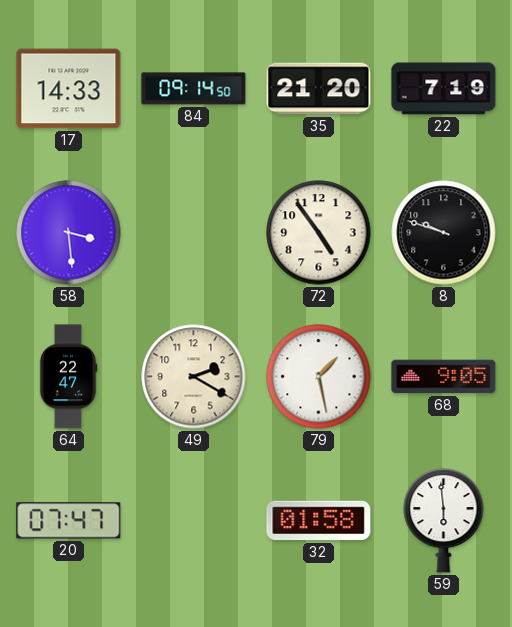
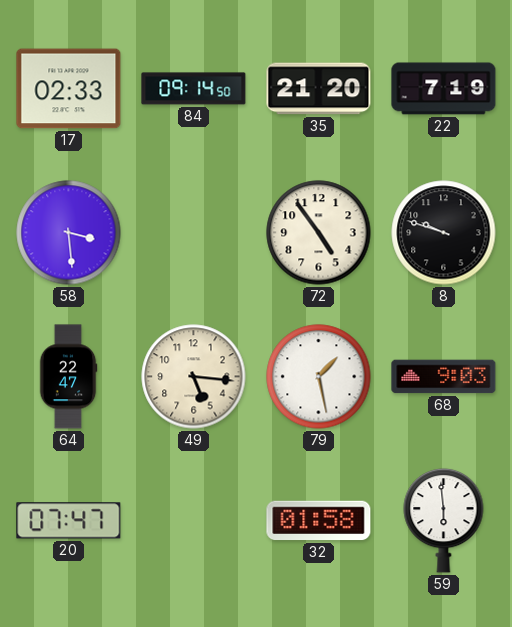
17: 14:33 -> 02:33
49: 2:20 -> 5:16
68: 9:05 -> 9:03
